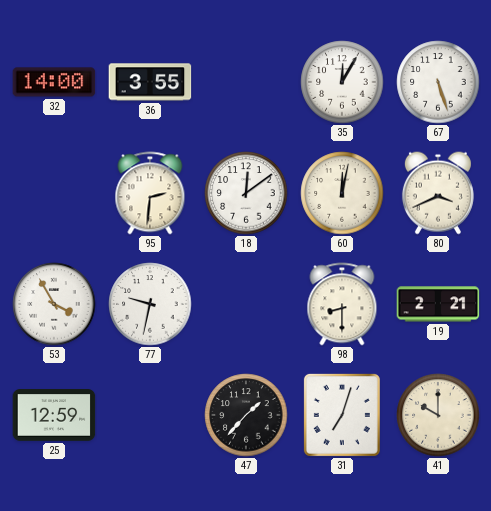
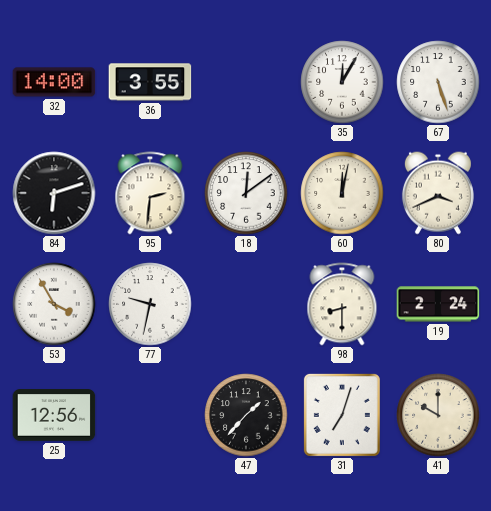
84: none -> 6:12
19: 2:21 -> 2:24
25: 12:59 -> 12:56
